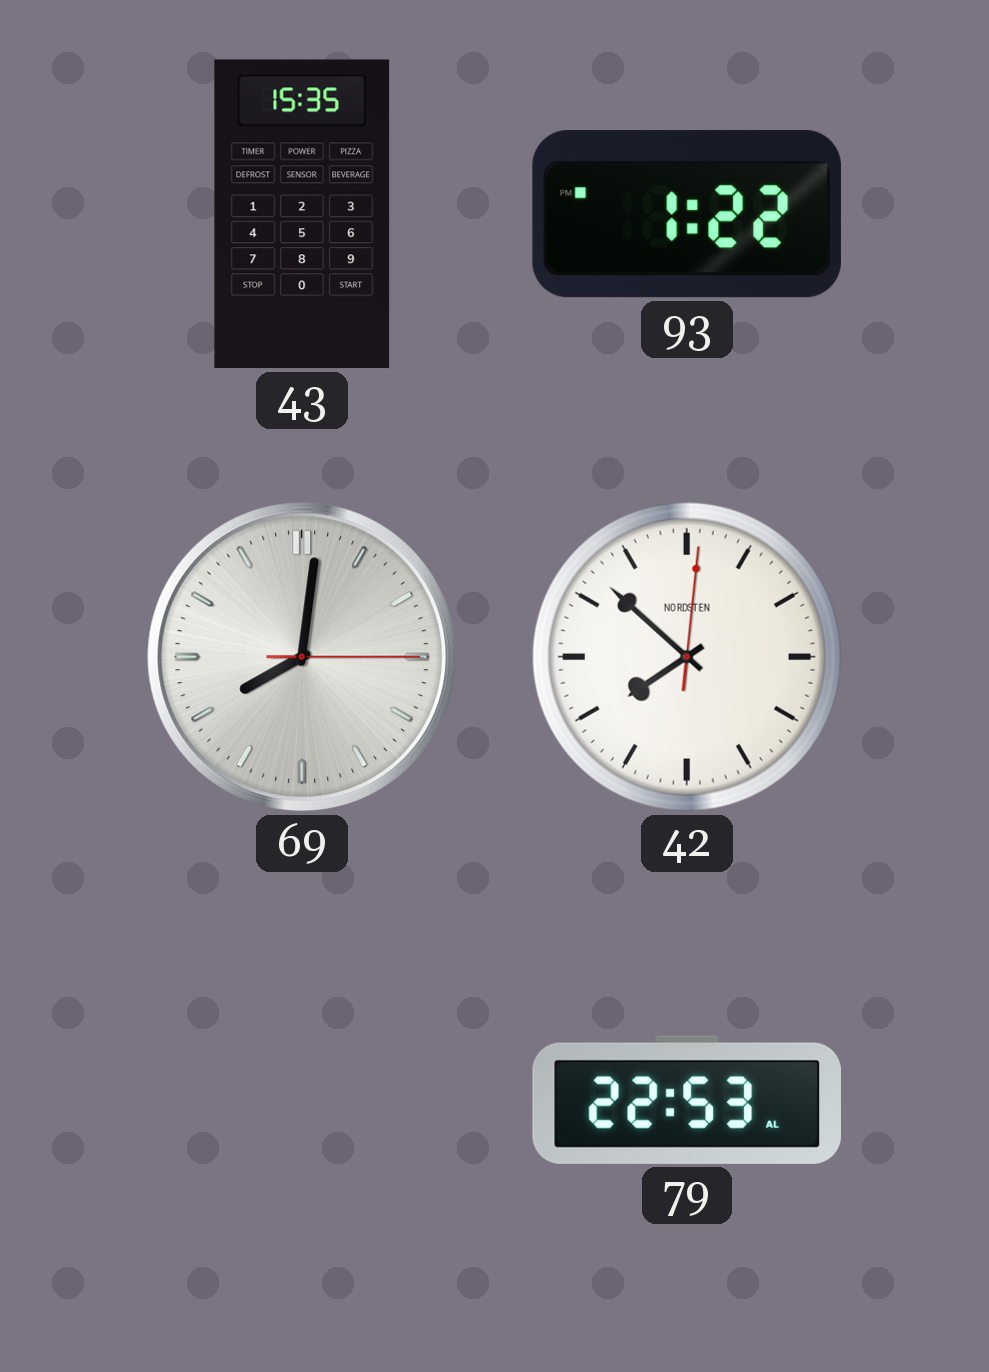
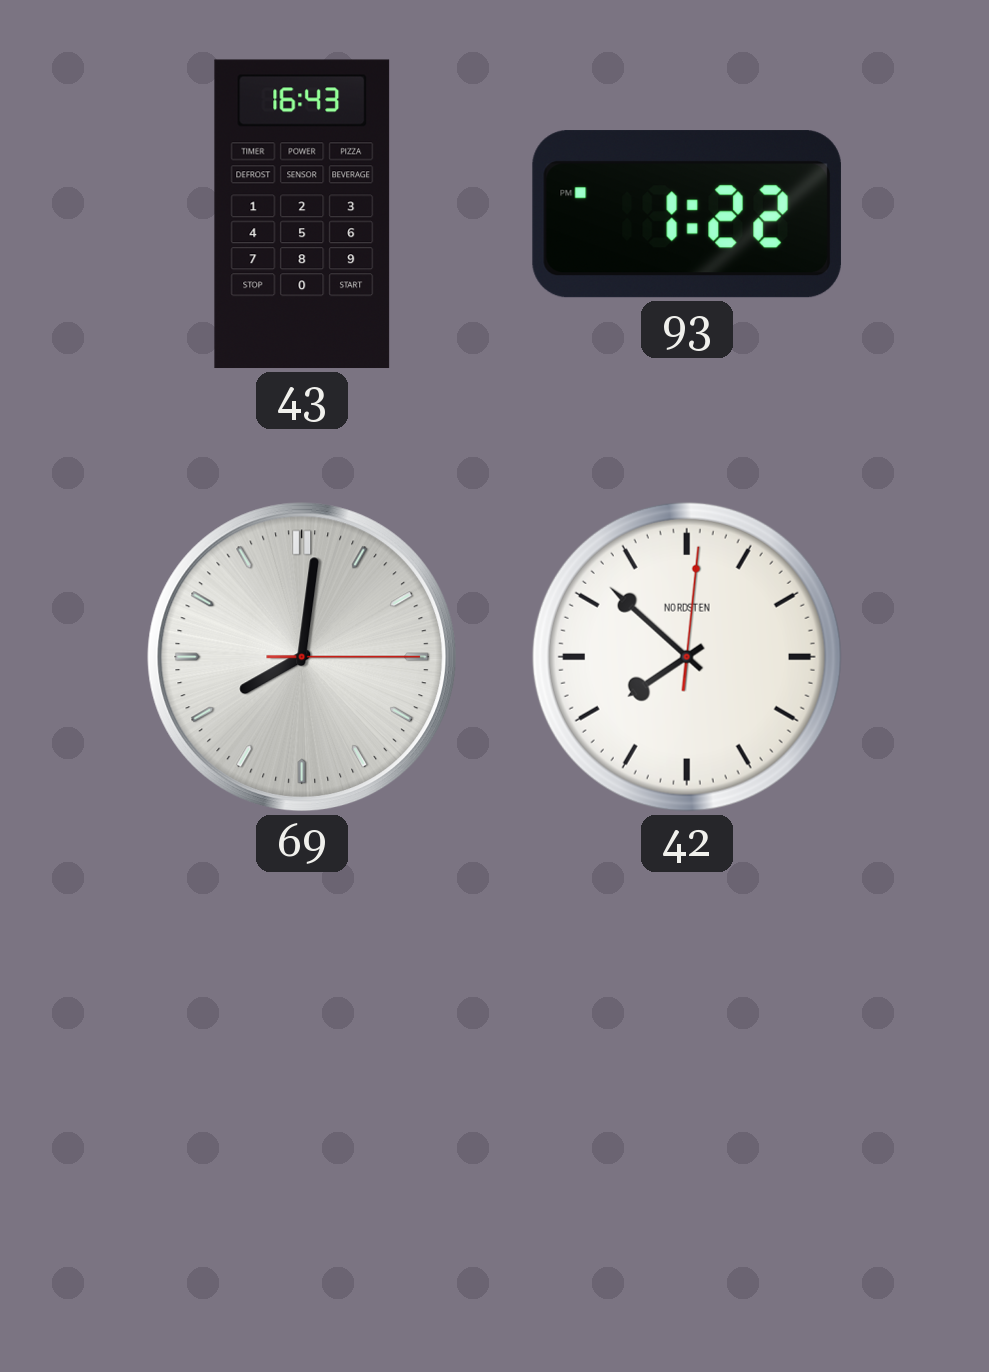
43: 15:35 -> 16:43
79: 22:53 -> none
